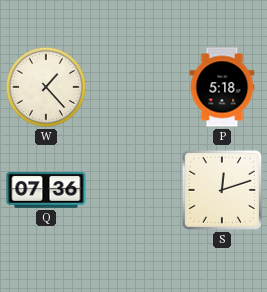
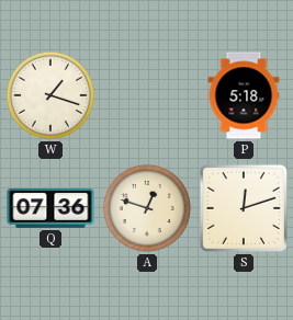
W: 1:23 -> 1:18
A: none -> 12:48
